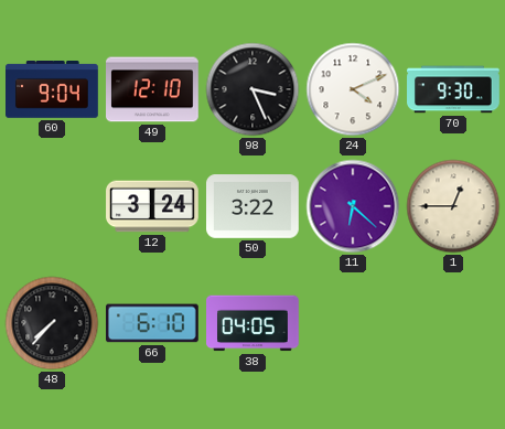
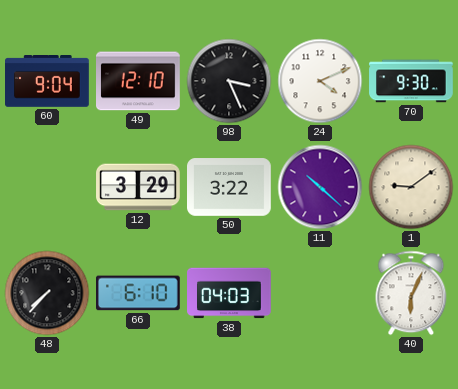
12: 3:24 -> 3:29
11: 6:22 -> 10:22
1: 12:45 -> 9:09
38: 04:05 -> 04:03
40: none -> 6:04
